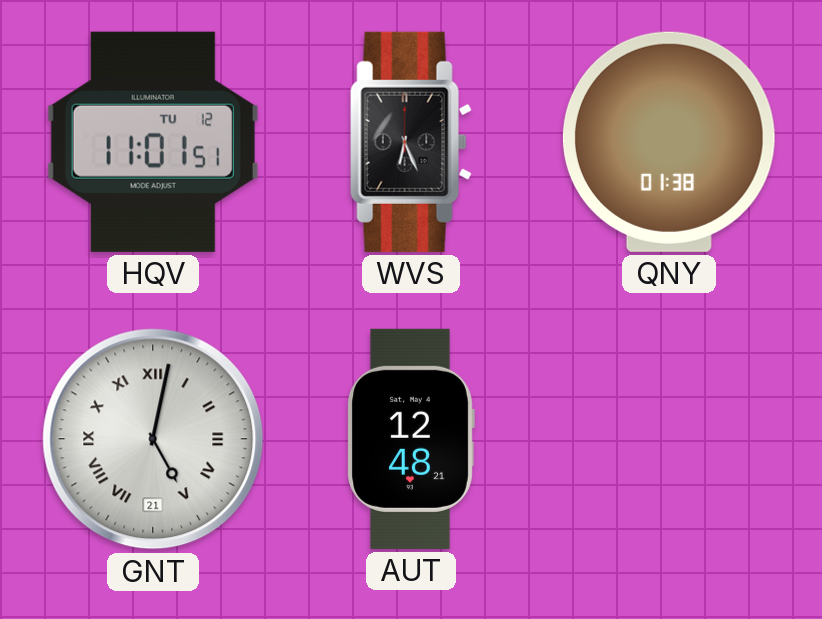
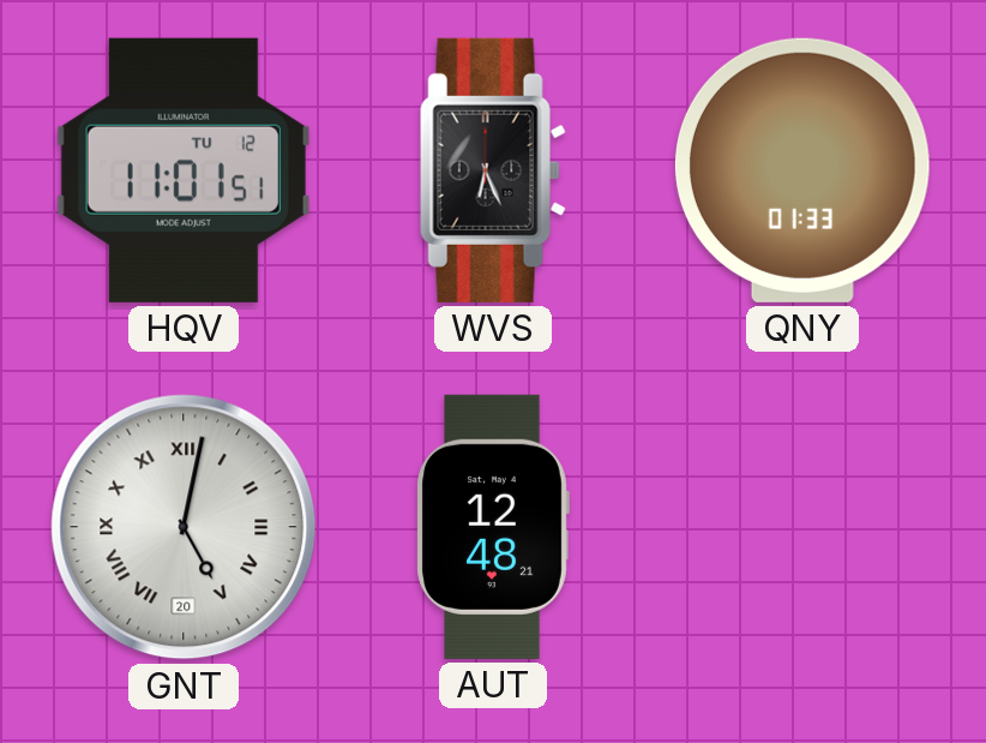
QNY: 01:38 -> 01:33
GNT date: 21 -> 20
